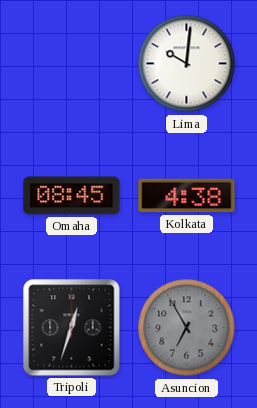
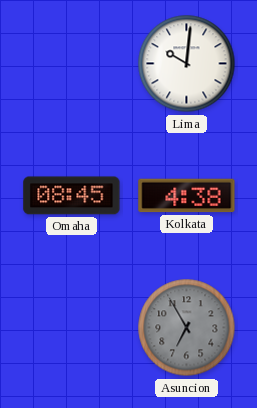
Tripoli: 12:33 -> none
